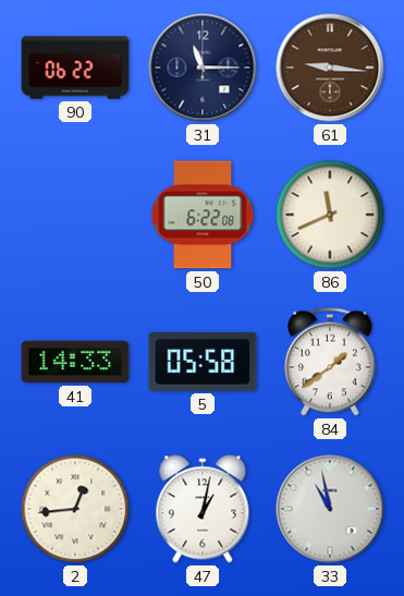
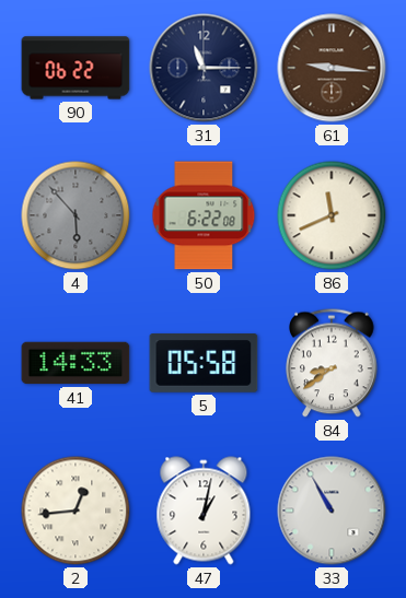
4: none -> 5:53
84: 1:39 -> 8:39
33: 10:58 -> 10:55
